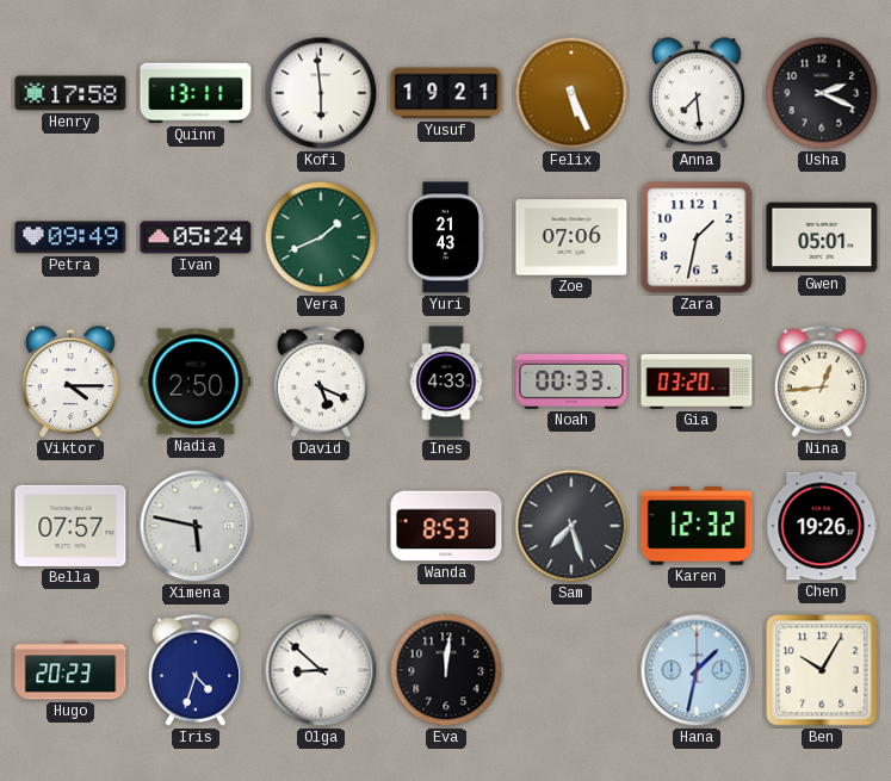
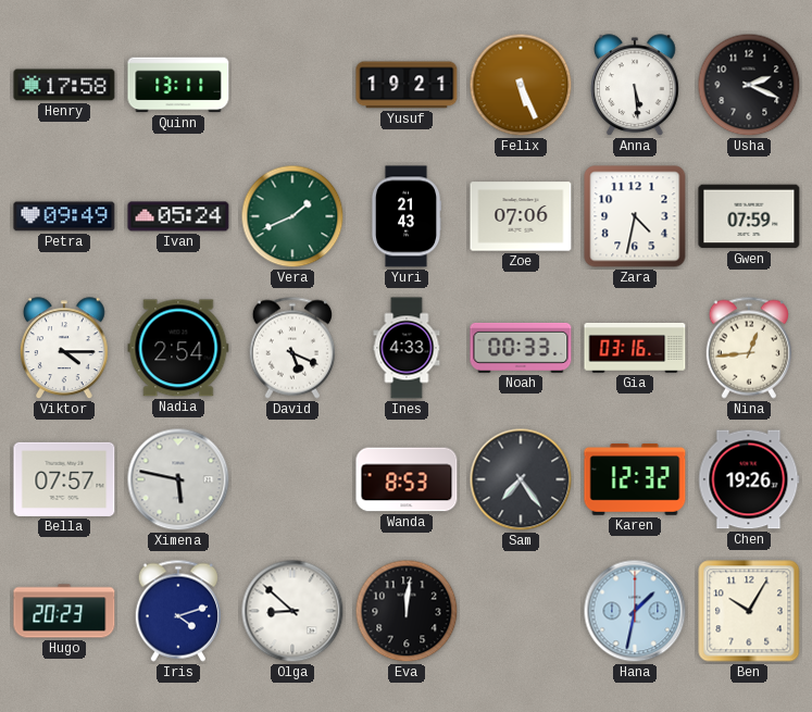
Kofi: 5:59 -> none
Anna: 7:29 -> 5:29
Zara: 1:32 -> 4:32
Gwen: 05:01 -> 07:59
Nadia: 2:50 -> 2:54
Gia: 03:20 -> 03:16
Sam: 7:27 -> 7:24
Iris: 4:33 -> 4:12
